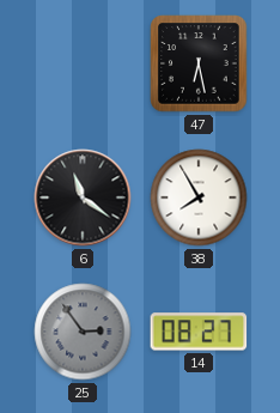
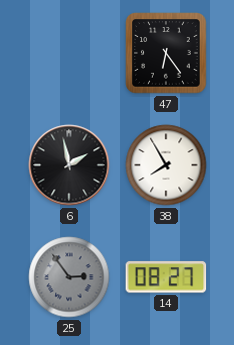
47: 6:28 -> 6:24
6: 11:21 -> 1:58
